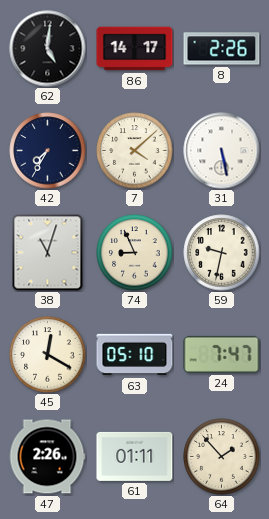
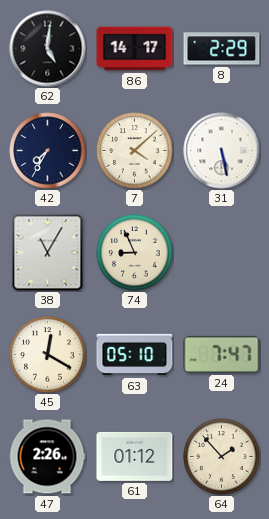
8: 2:26 -> 2:29
38: 11:03 -> 11:05
59: 9:32 -> none
61: 01:11 -> 01:12
